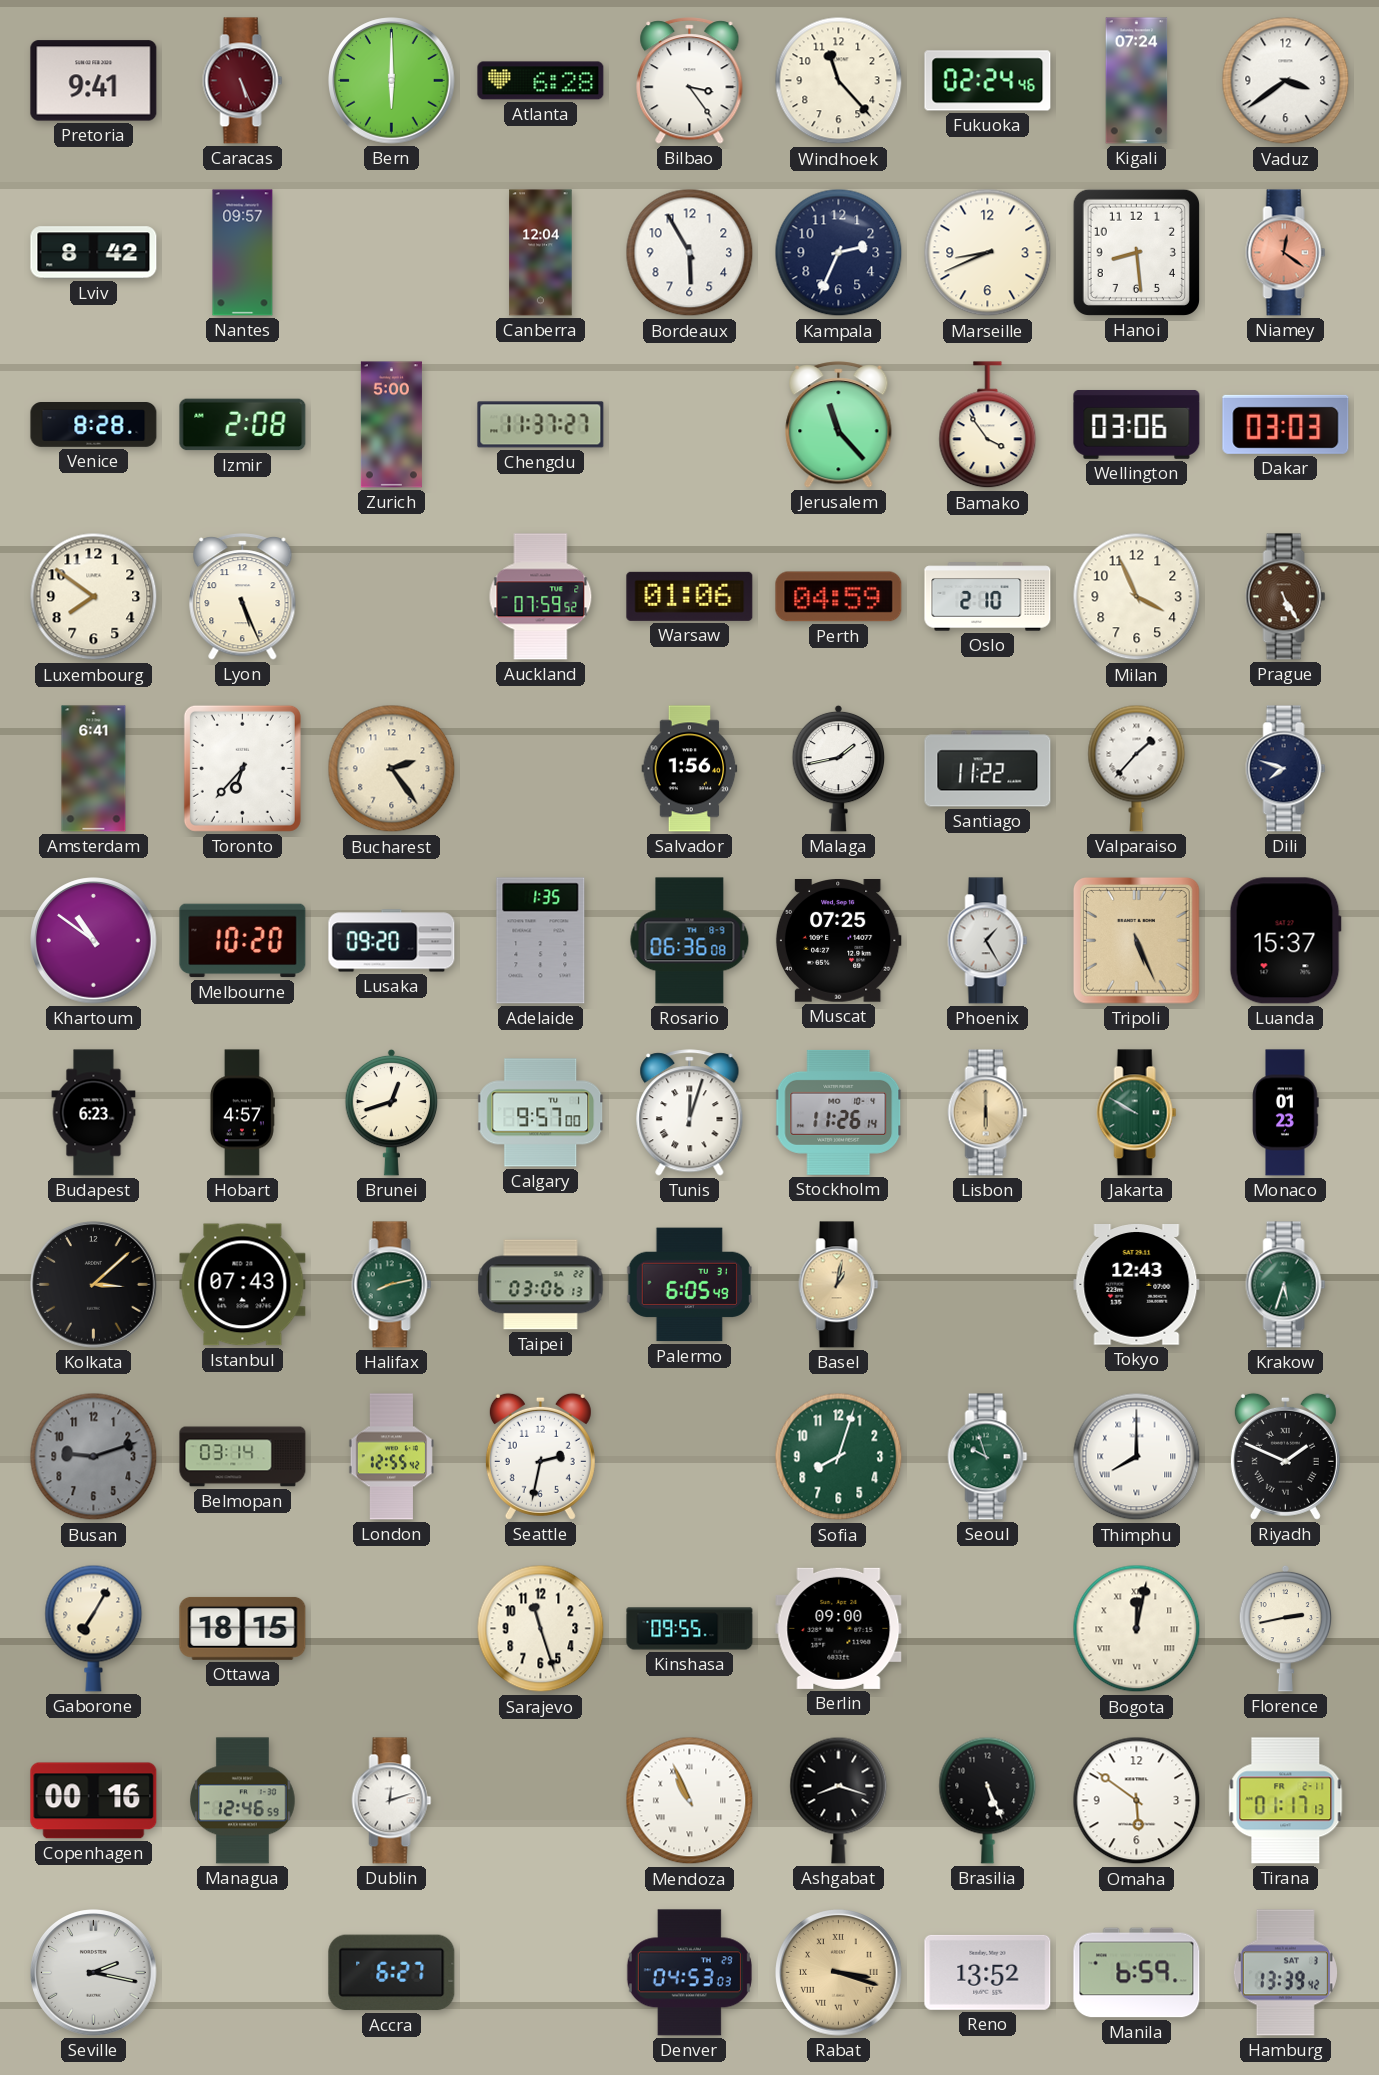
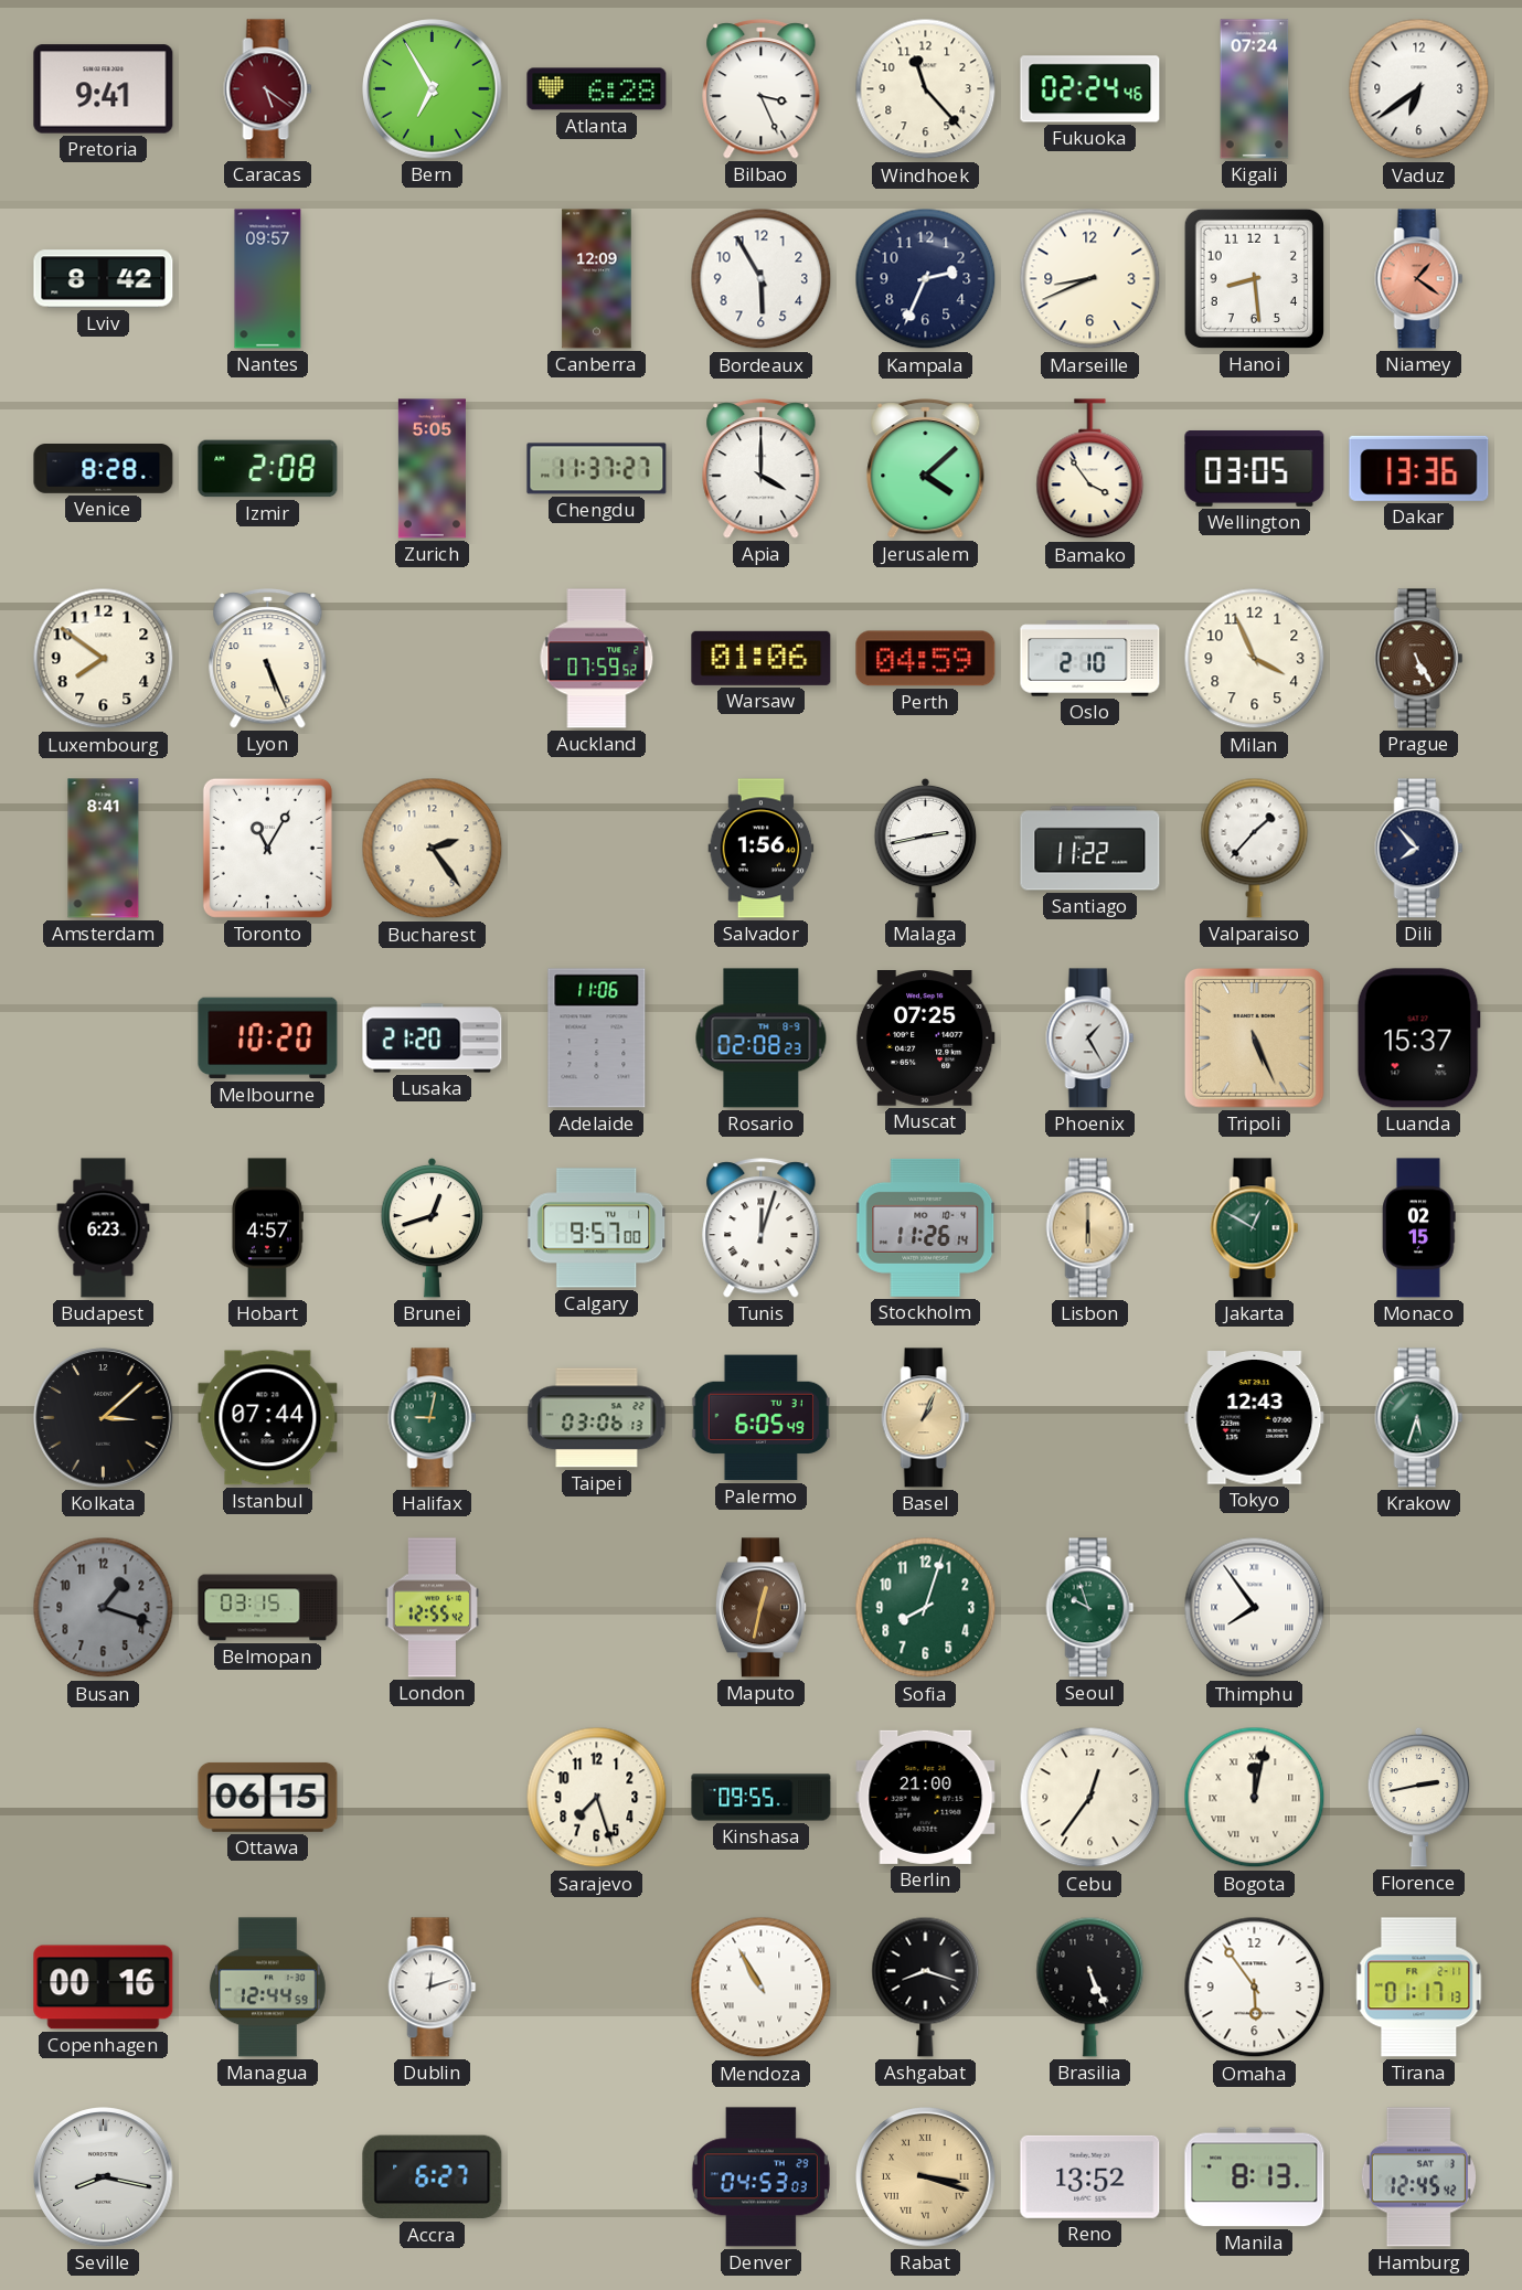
Caracas: 5:26 -> 5:21
Bern: 6:00 -> 6:55
Bilbao: 3:24 -> 3:26
Vaduz: 3:39 -> 6:39
Canberra: 12:04 -> 12:09
Niamey: 12:21 -> 1:21
Zurich: 5:00 -> 5:05
Apia: none -> 4:00
Jerusalem: 11:23 -> 4:08
Wellington: 03:06 -> 03:05
Dakar: 03:03 -> 13:36
Amsterdam: 6:41 -> 8:41
Toronto: 6:37 -> 11:05
Malaga: 1:43 -> 2:43
Dili: 7:48 -> 7:53
Khartoum: 10:51 -> none
Lusaka: 09:20 -> 21:20
Adelaide: 1:35 -> 11:06
Rosario: 06:36 -> 02:08
Jakarta: 9:50 -> 12:50
Monaco: 01:23 -> 02:15
Istanbul: 07:43 -> 07:44
Halifax: 8:13 -> 9:02
Basel: 1:02 -> 1:04
Busan: 9:12 -> 1:18
Belmopan: 03:14 -> 03:15
Seattle: 2:32 -> none
Maputo: none -> 12:32
Thimphu: 8:00 -> 7:54
Riyadh: 1:49 -> none
Gaborone: 7:05 -> none
Ottawa: 18:15 -> 06:15
Sarajevo: 11:27 -> 7:27
Berlin: 09:00 -> 21:00
Cebu: none -> 12:36
Managua: 12:46 -> 12:44
Mendoza: 10:56 -> 10:55
Omaha: 5:51 -> 5:54
Seville: 2:17 -> 8:17
Manila: 6:59 -> 8:13
Hamburg: 13:39 -> 12:45
